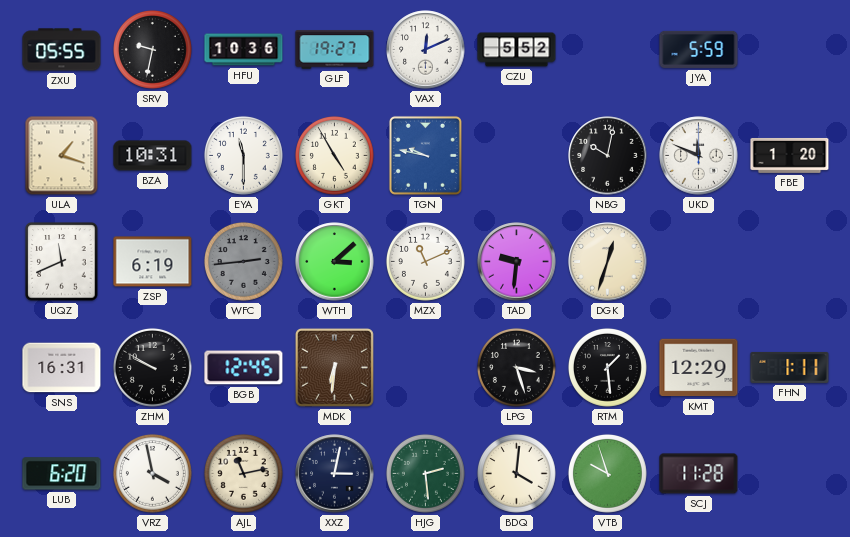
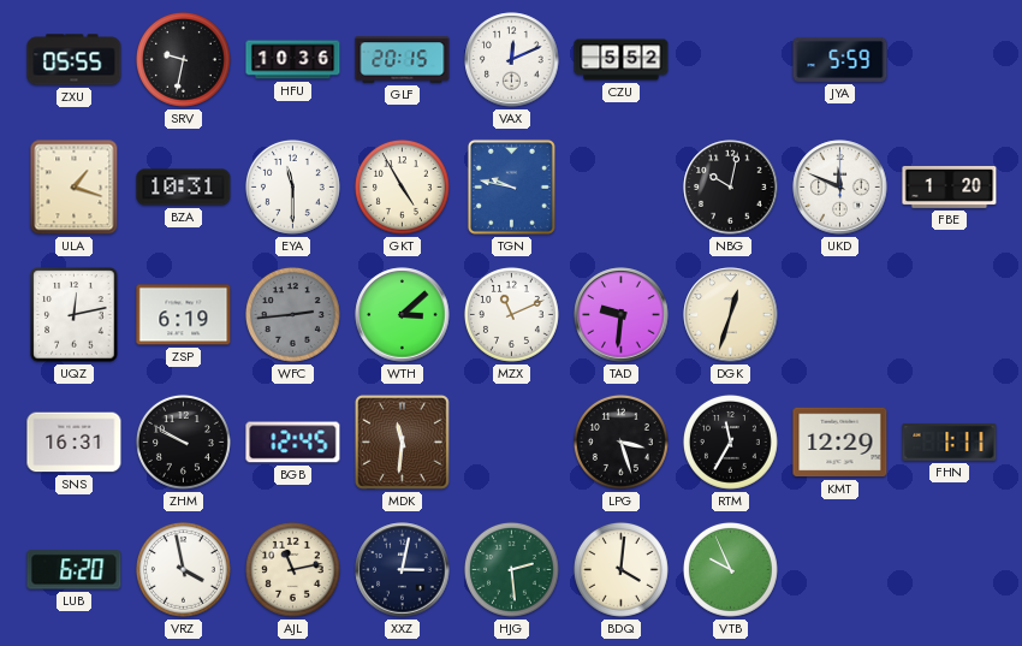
GLF: 19:27 -> 20:15
UQZ: 11:41 -> 12:13
MDK: 6:31 -> 11:31
RTM: 1:29 -> 11:35
VTB: 9:57 -> 9:56
SCJ: 11:28 -> none
